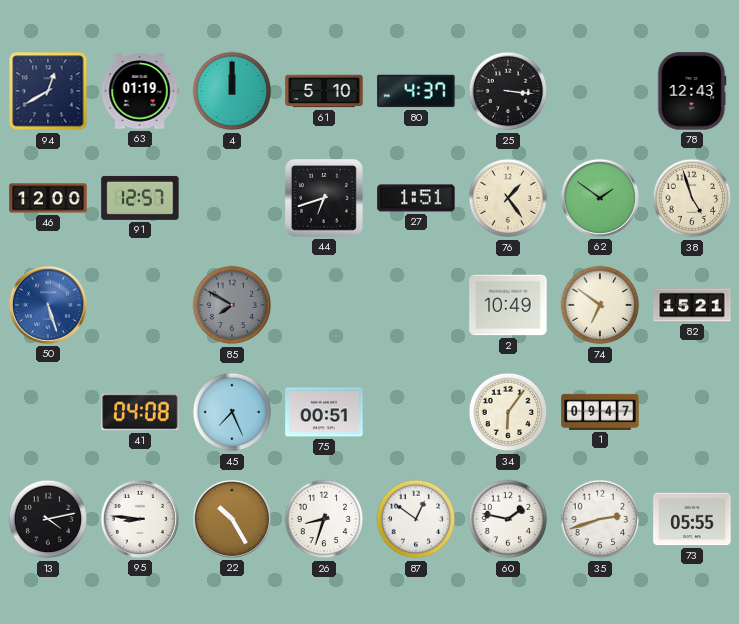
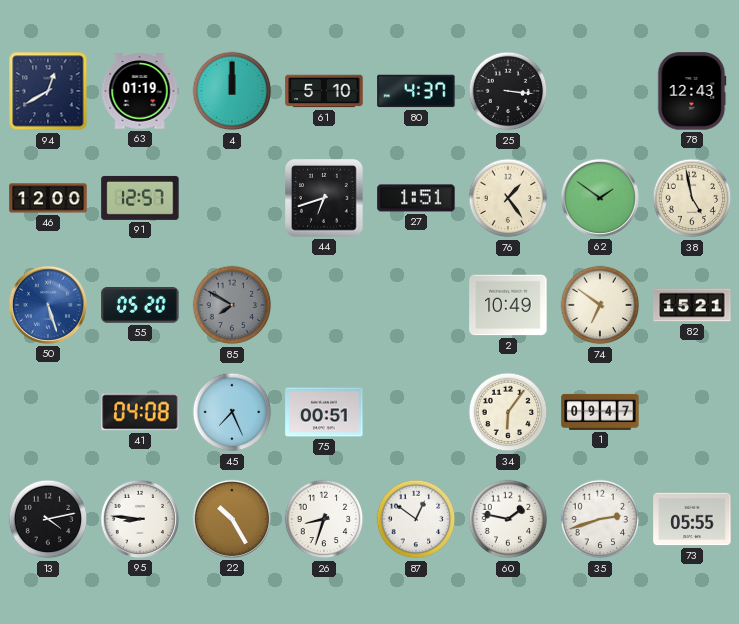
38: 4:57 -> 4:58
55: none -> 05:20
